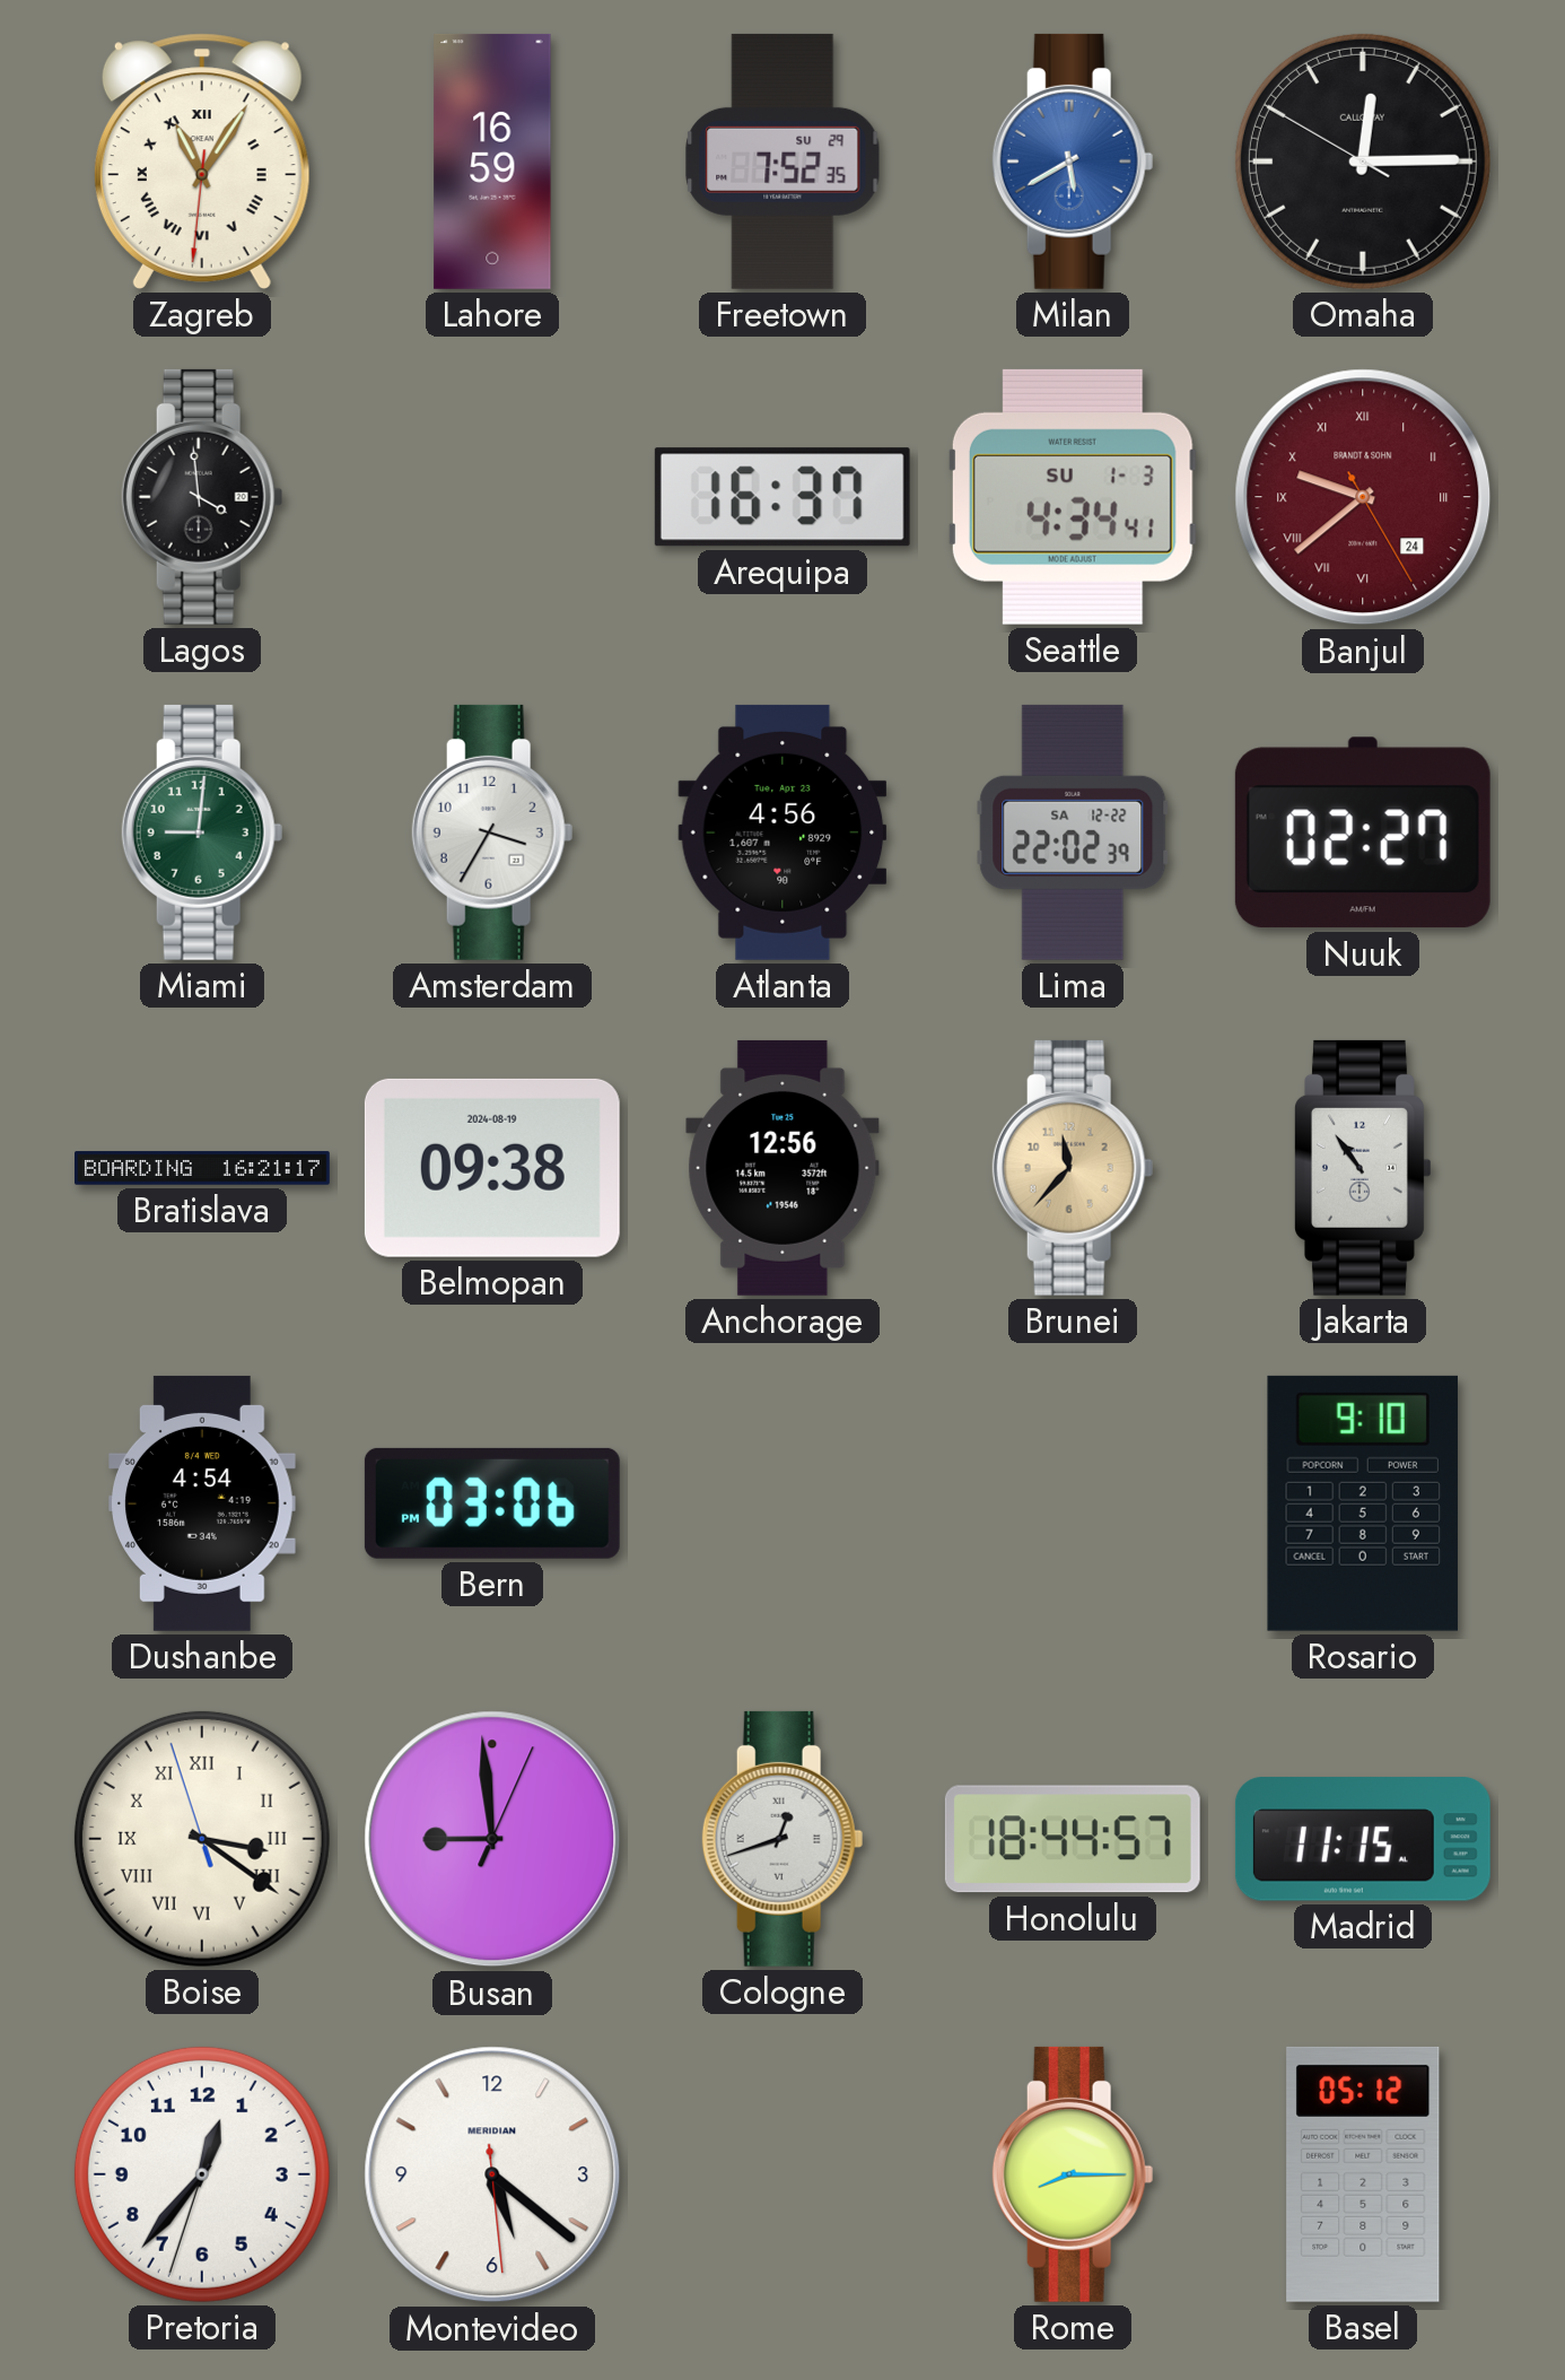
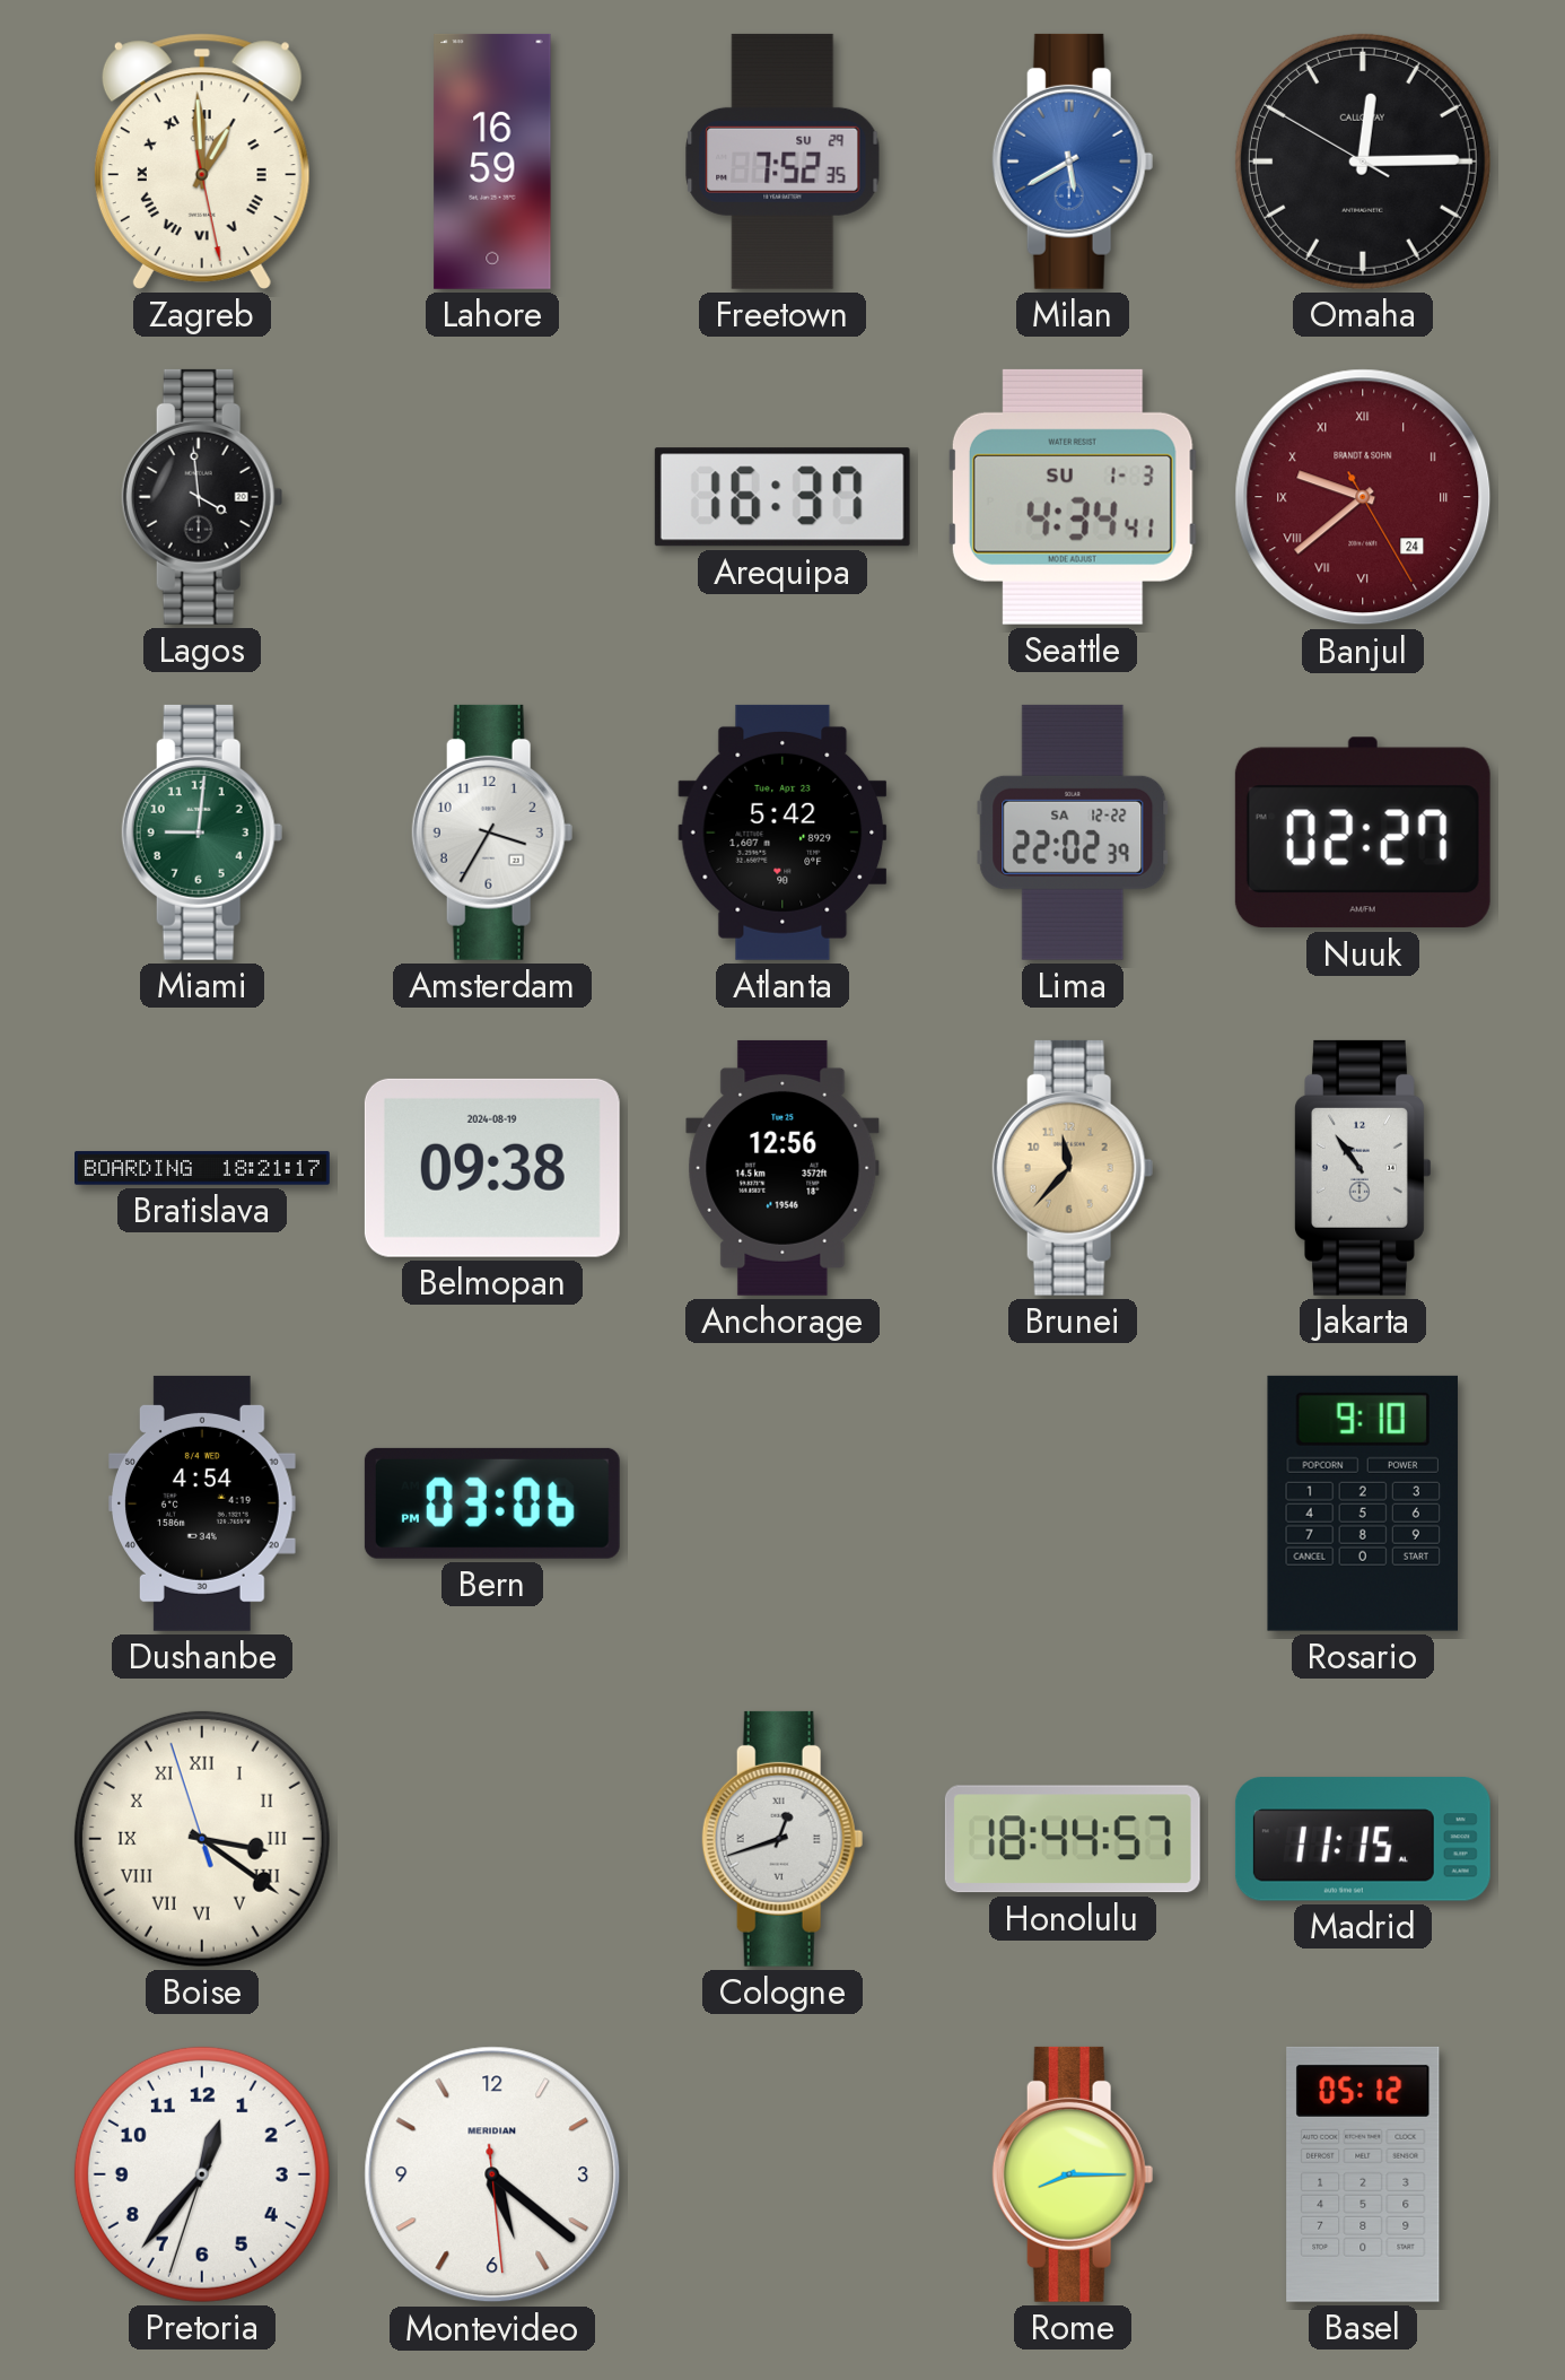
Zagreb: 11:05 -> 12:59
Atlanta: 4:56 -> 5:42
Bratislava: 16:21 -> 18:21
Busan: 8:59 -> none
